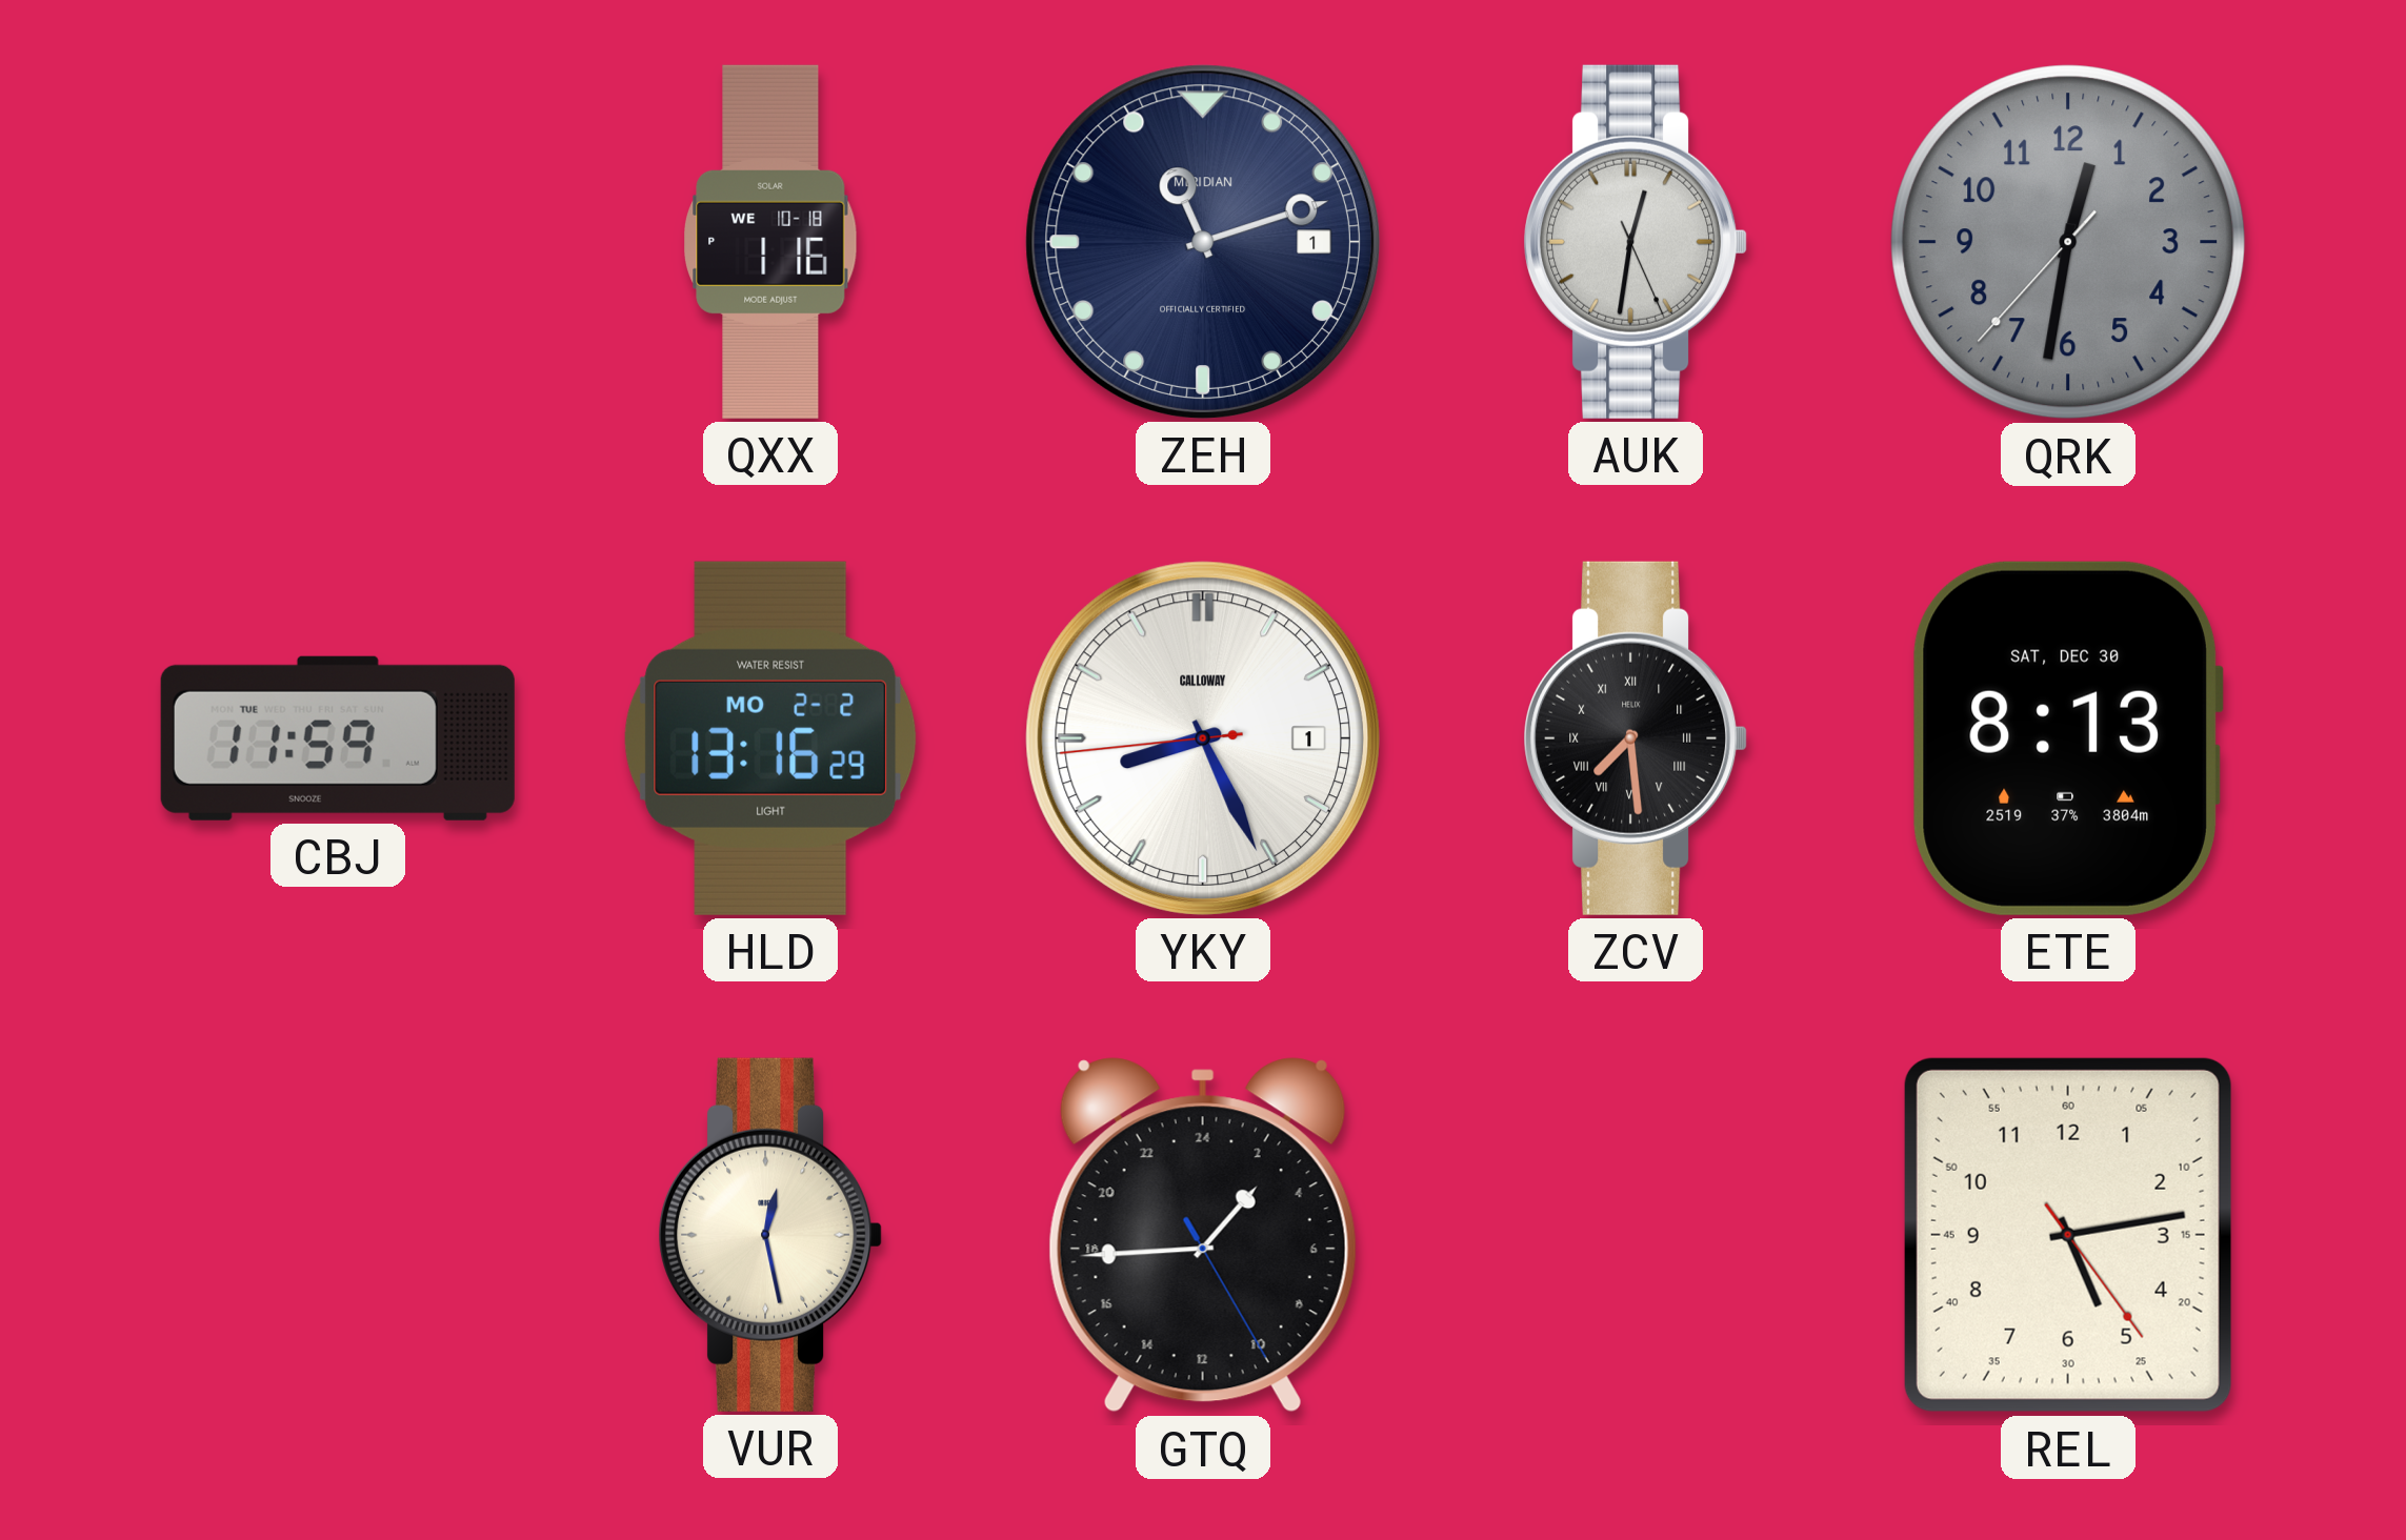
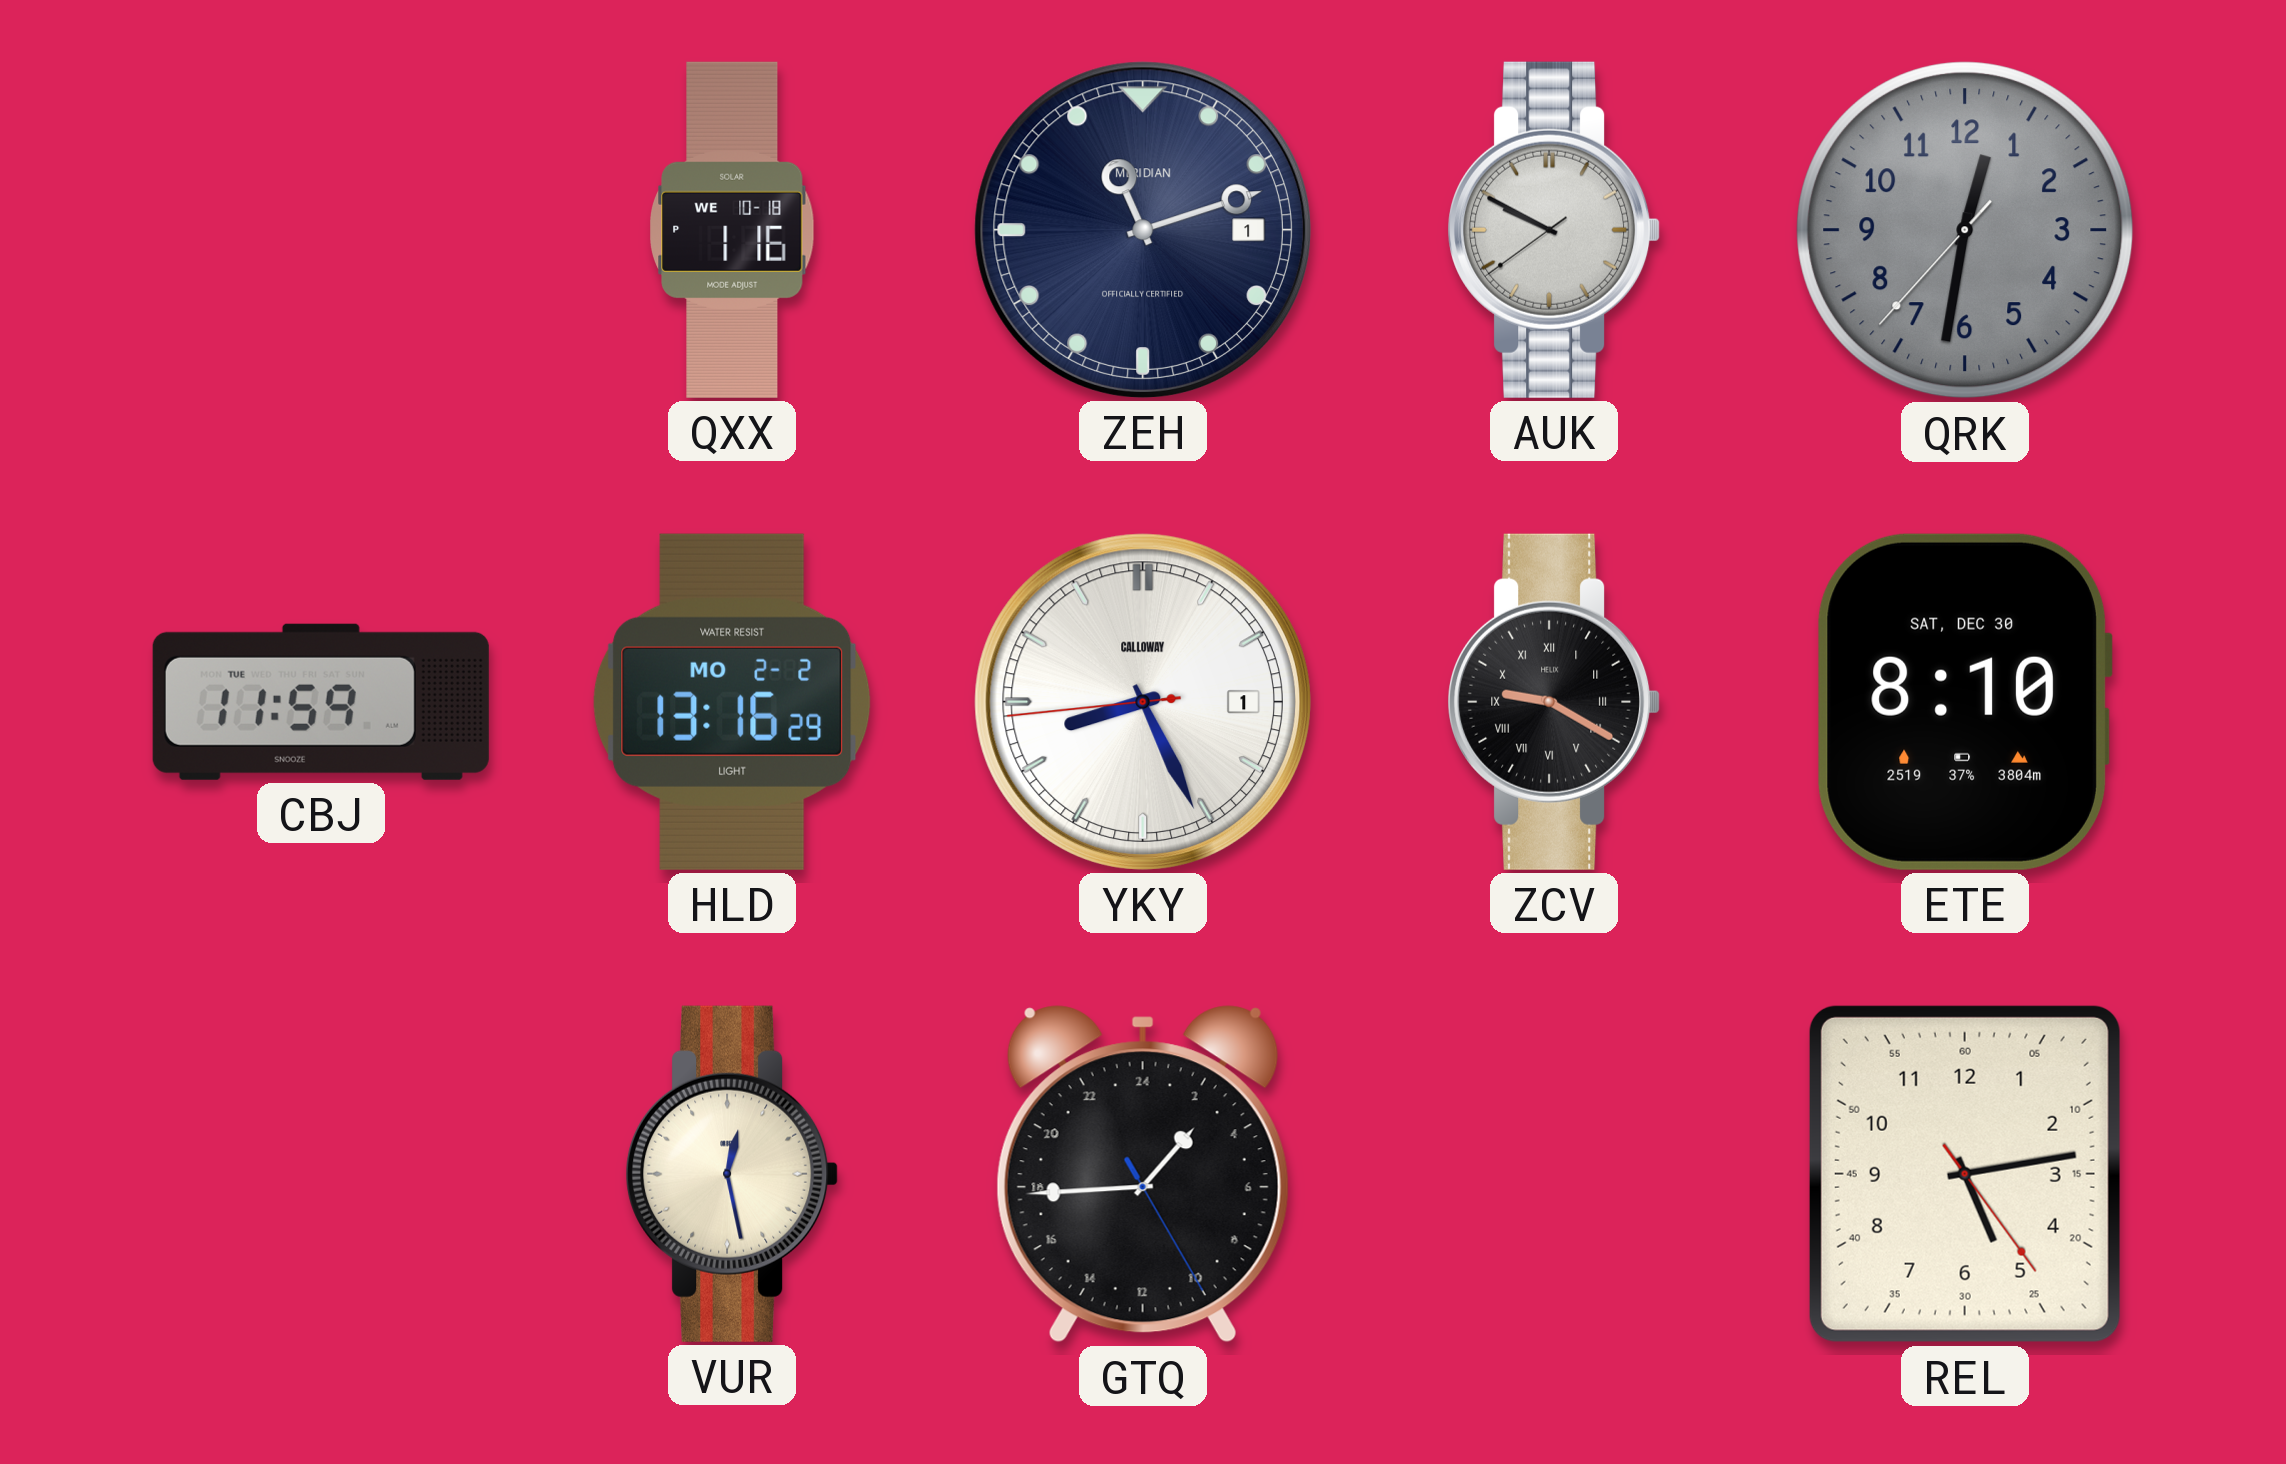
AUK: 12:31 -> 9:49
ZCV: 7:29 -> 9:20
ETE: 8:13 -> 8:10
